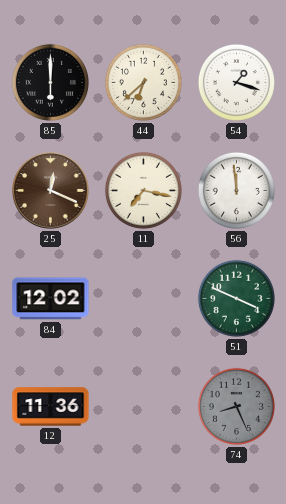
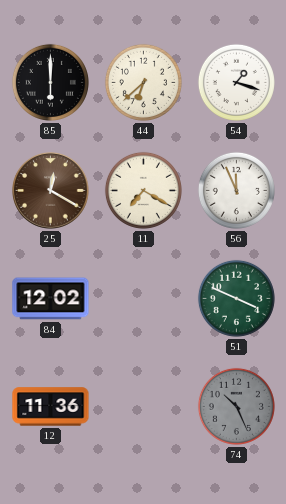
25: 12:19 -> 12:20
11: 7:17 -> 7:20
56: 11:59 -> 11:56
74: 8:26 -> 10:26
